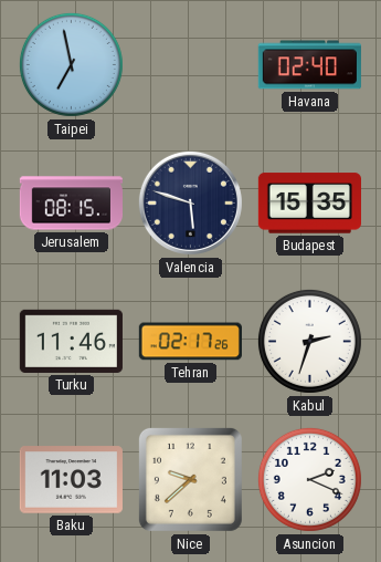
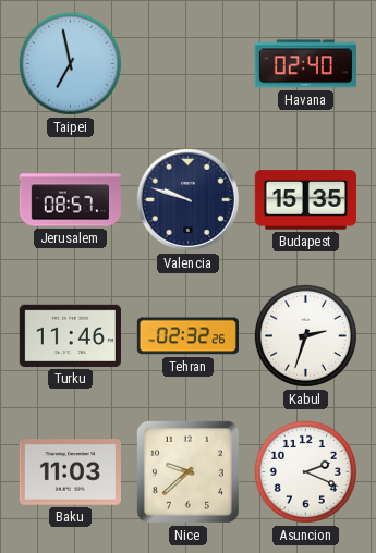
Jerusalem: 08:15 -> 08:57
Valencia: 5:48 -> 9:48
Tehran: 02:17 -> 02:32
